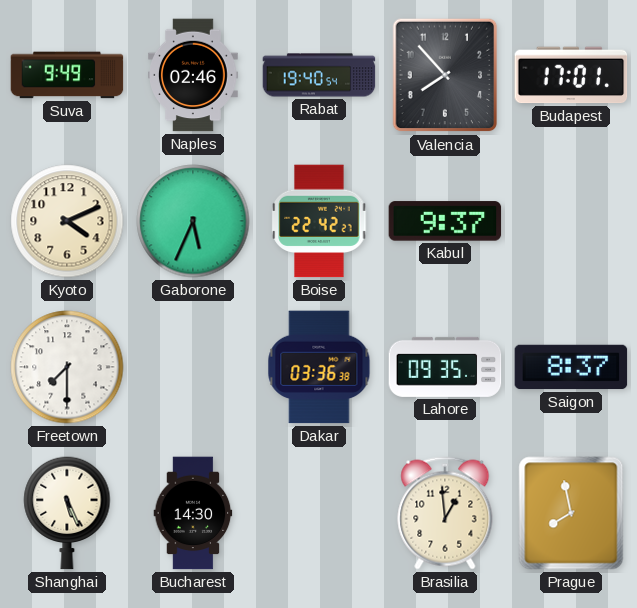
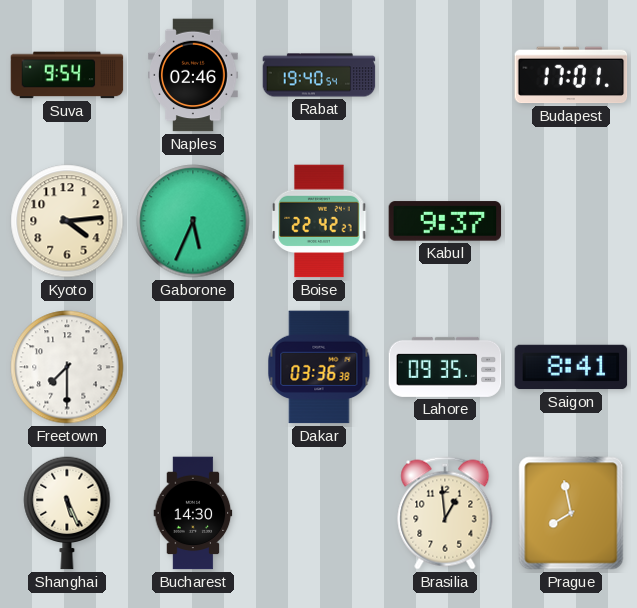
Suva: 9:49 -> 9:54
Valencia: 7:53 -> none
Kyoto: 4:11 -> 4:14
Saigon: 8:37 -> 8:41
